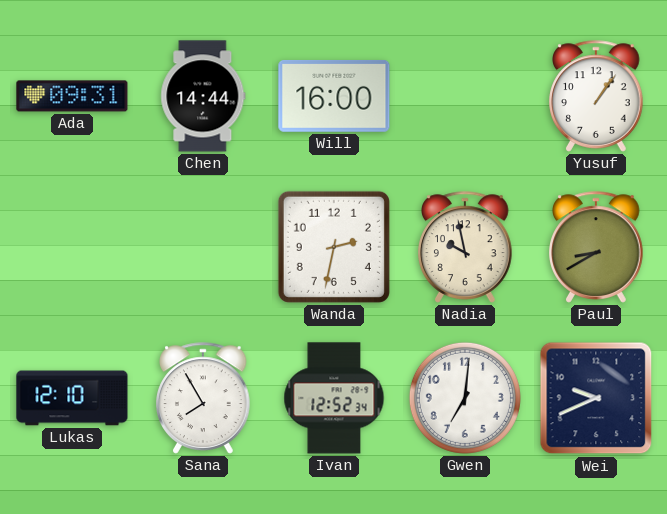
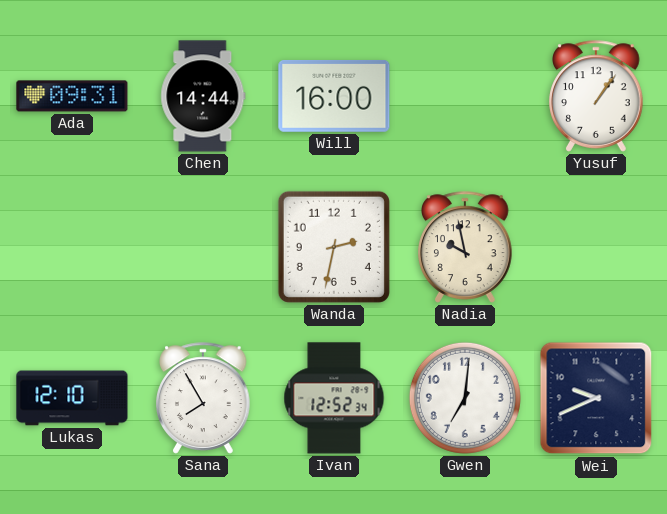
Paul: 8:40 -> none
